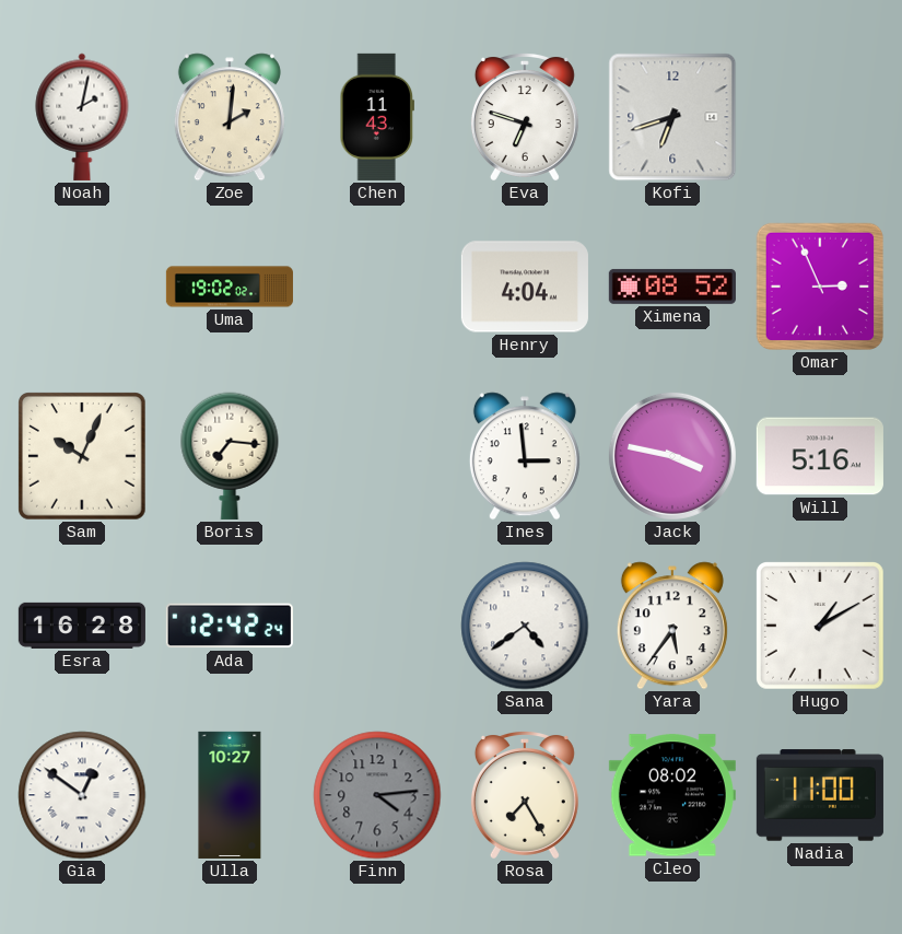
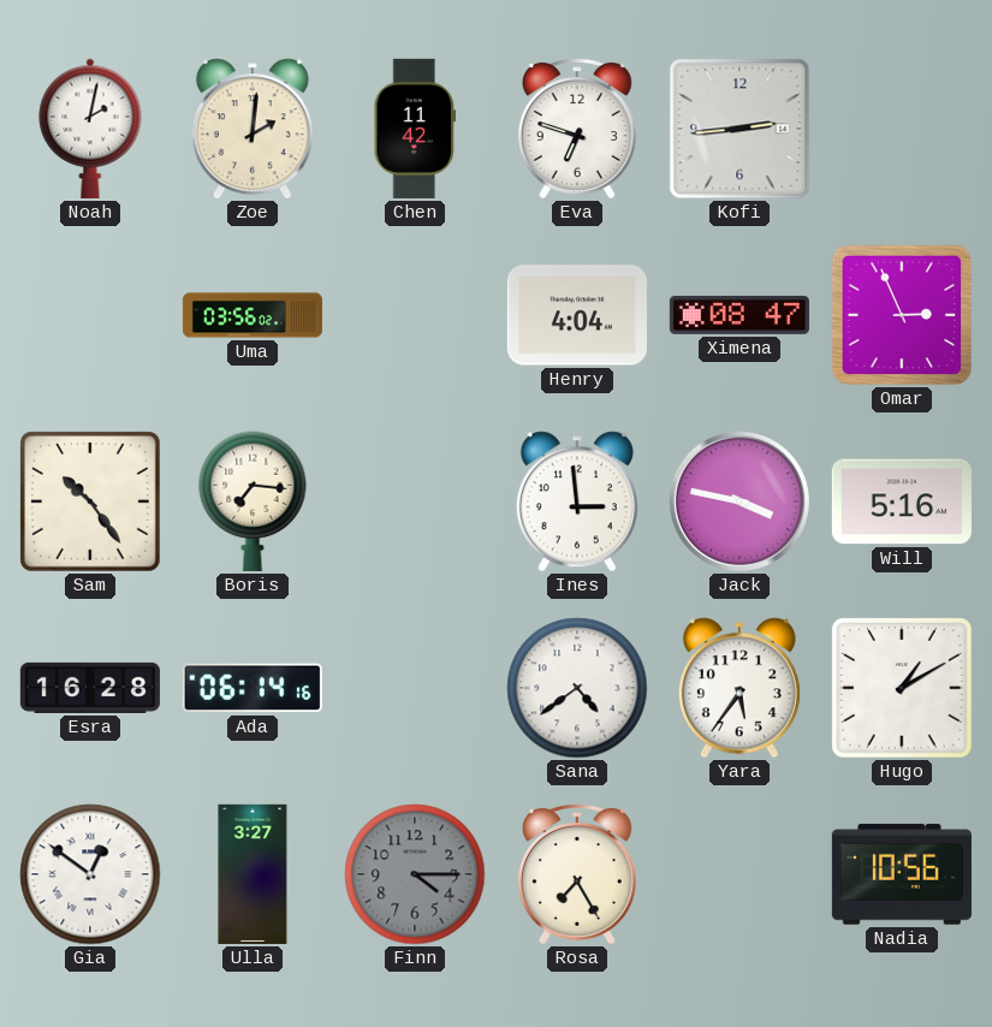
Chen: 11:43 -> 11:42
Kofi: 6:42 -> 2:44
Uma: 19:02 -> 03:56
Ximena: 08:52 -> 08:47
Sam: 10:04 -> 10:24
Ada: 12:42 -> 06:14
Ulla: 10:27 -> 3:27
Finn: 4:14 -> 4:15
Cleo: 08:02 -> none
Nadia: 11:00 -> 10:56
